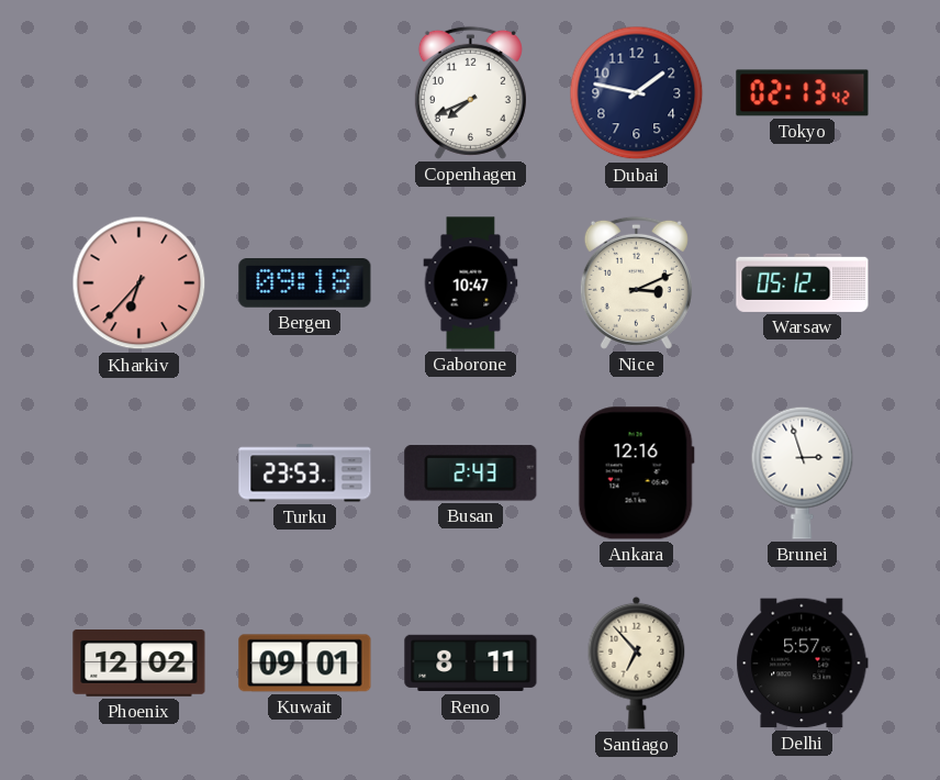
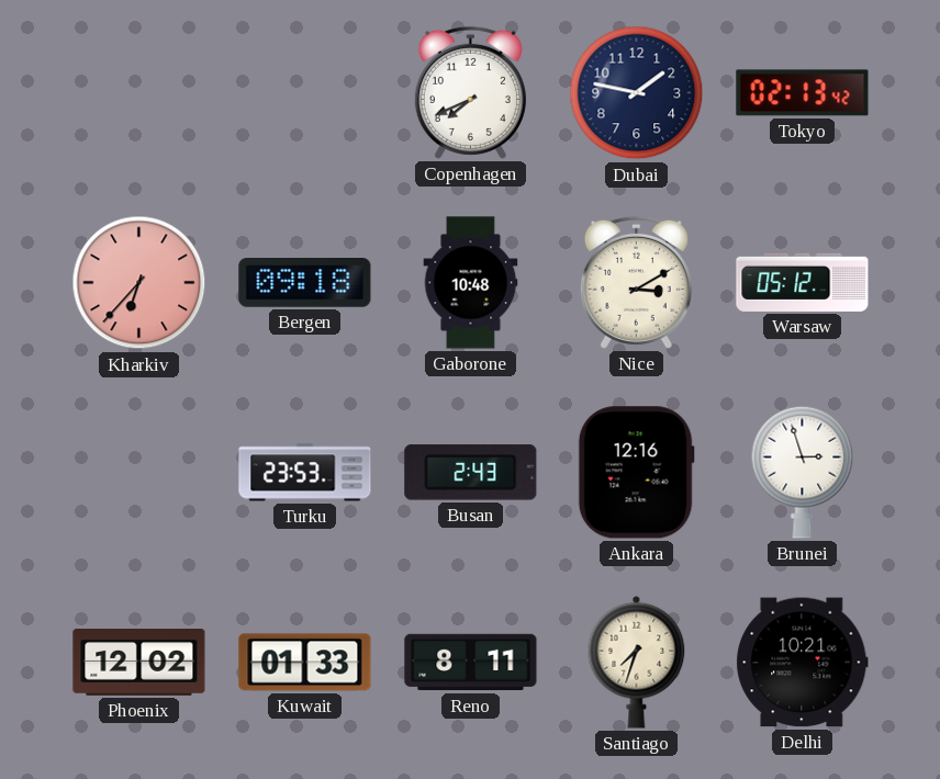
Gaborone: 10:47 -> 10:48
Nice: 3:11 -> 3:10
Kuwait: 09:01 -> 01:33
Santiago: 6:53 -> 7:33
Delhi: 5:57 -> 10:21
